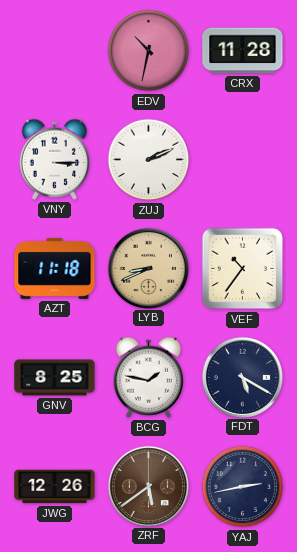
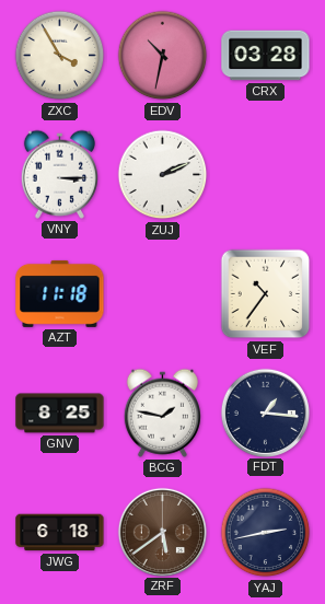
ZXC: none -> 3:55
CRX: 11:28 -> 03:28
LYB: 8:41 -> none
FDT: 5:20 -> 1:16
JWG: 12:26 -> 6:18
